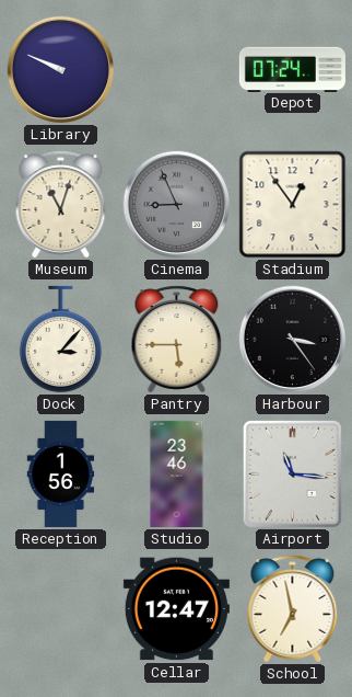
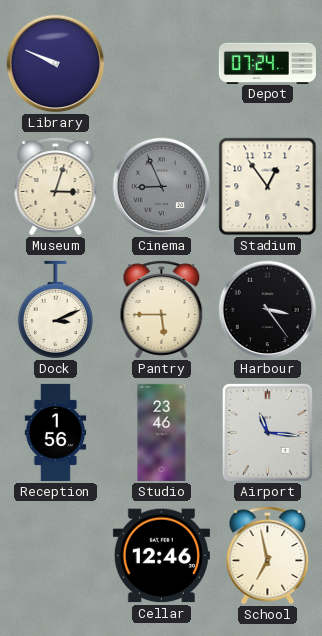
Museum: 11:03 -> 3:03
Dock: 3:07 -> 3:11
Cellar: 12:47 -> 12:46
